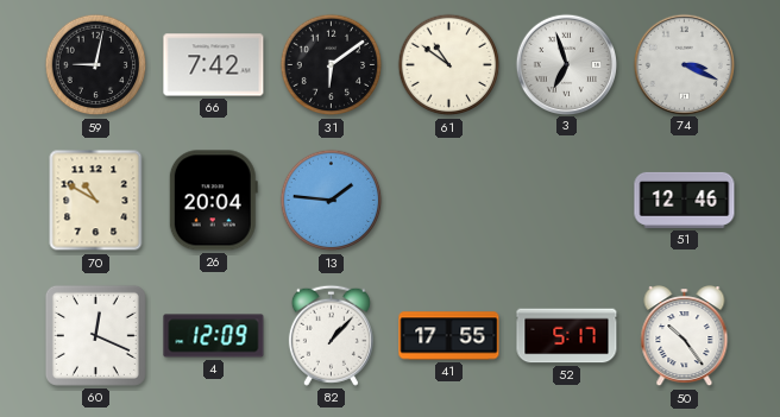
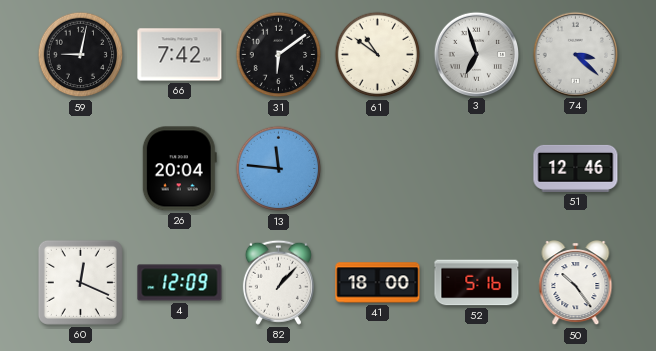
74: 3:19 -> 3:22
70: 10:50 -> none
13: 1:46 -> 11:46
41: 17:55 -> 18:00
52: 5:17 -> 5:16
